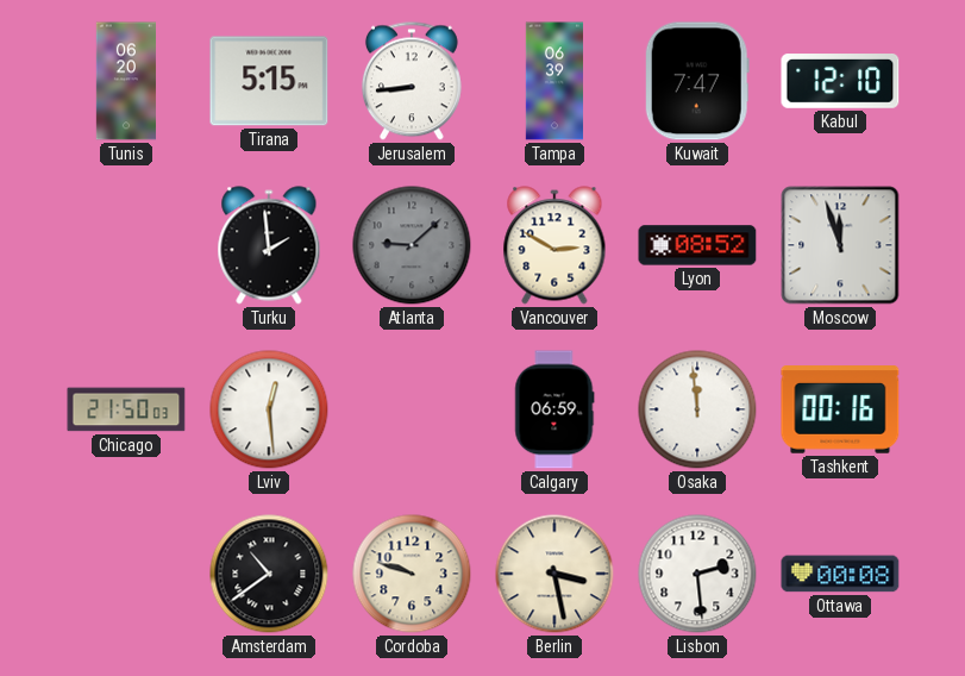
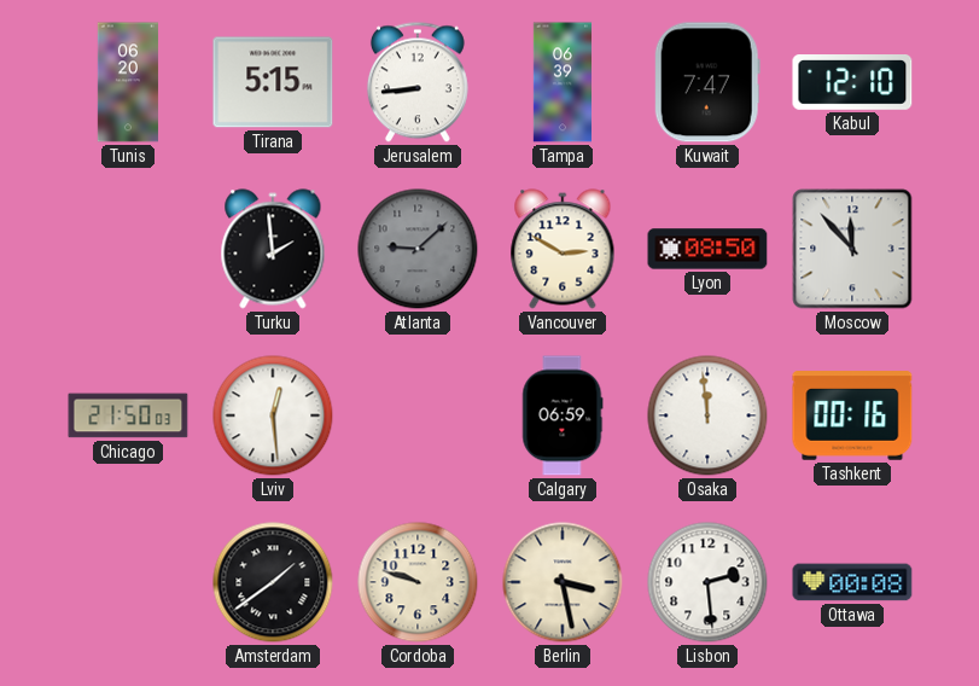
Lyon: 08:52 -> 08:50
Moscow: 11:57 -> 11:53
Amsterdam: 10:39 -> 1:39
